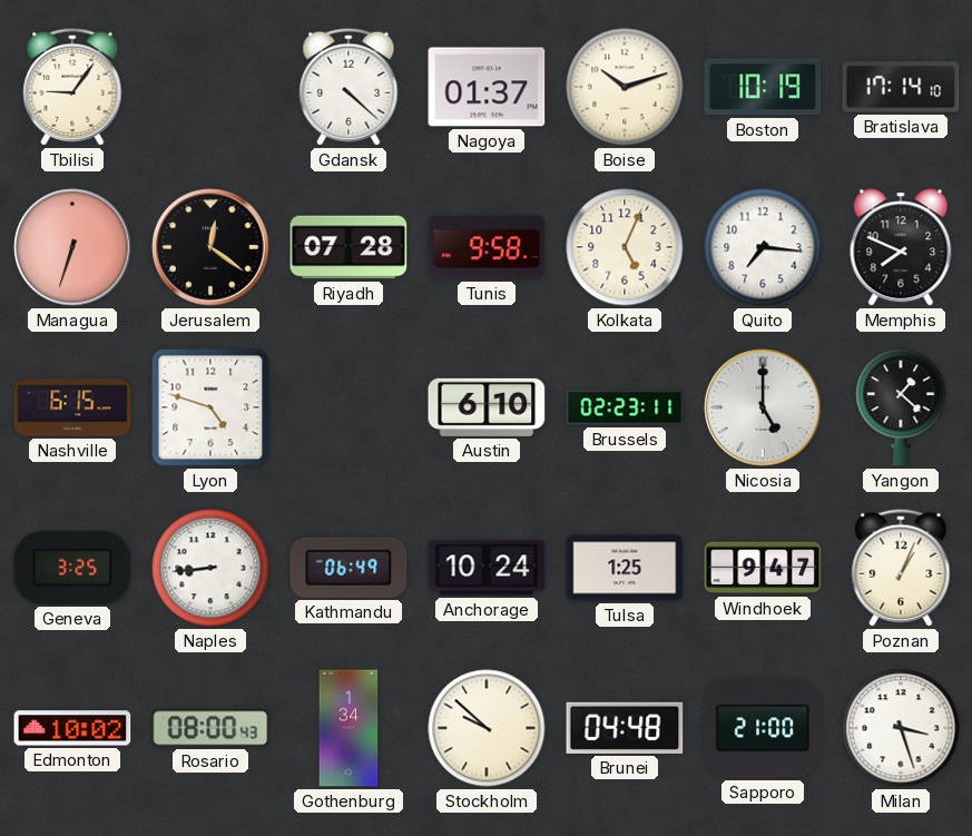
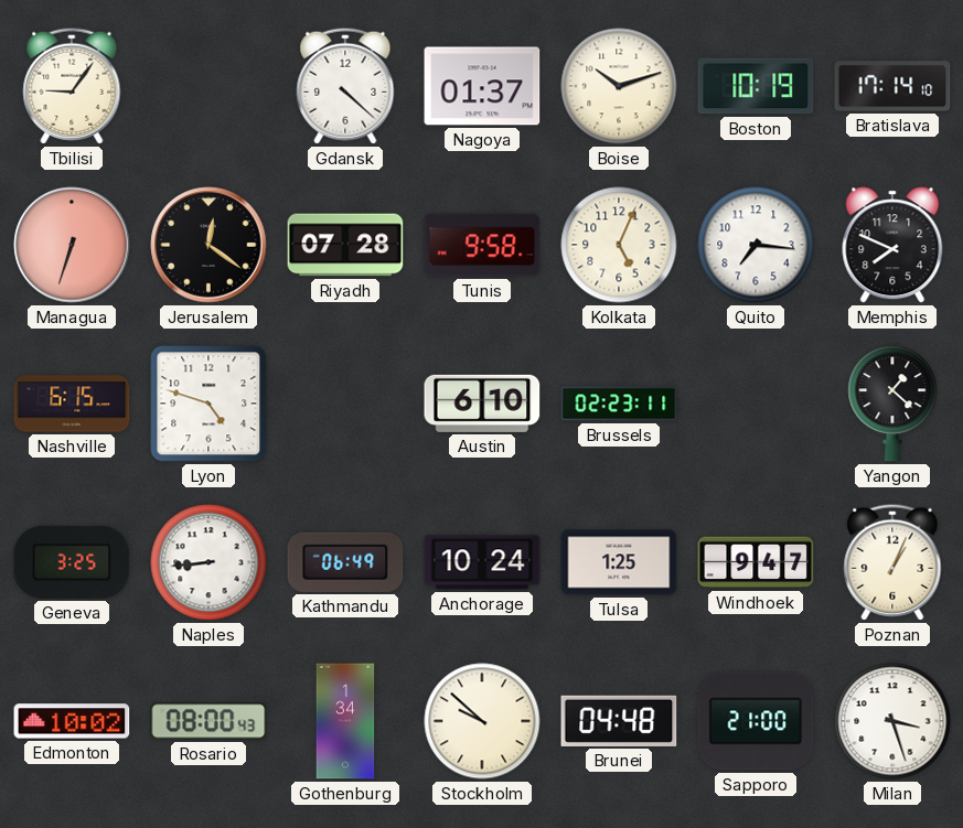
Nicosia: 5:00 -> none
